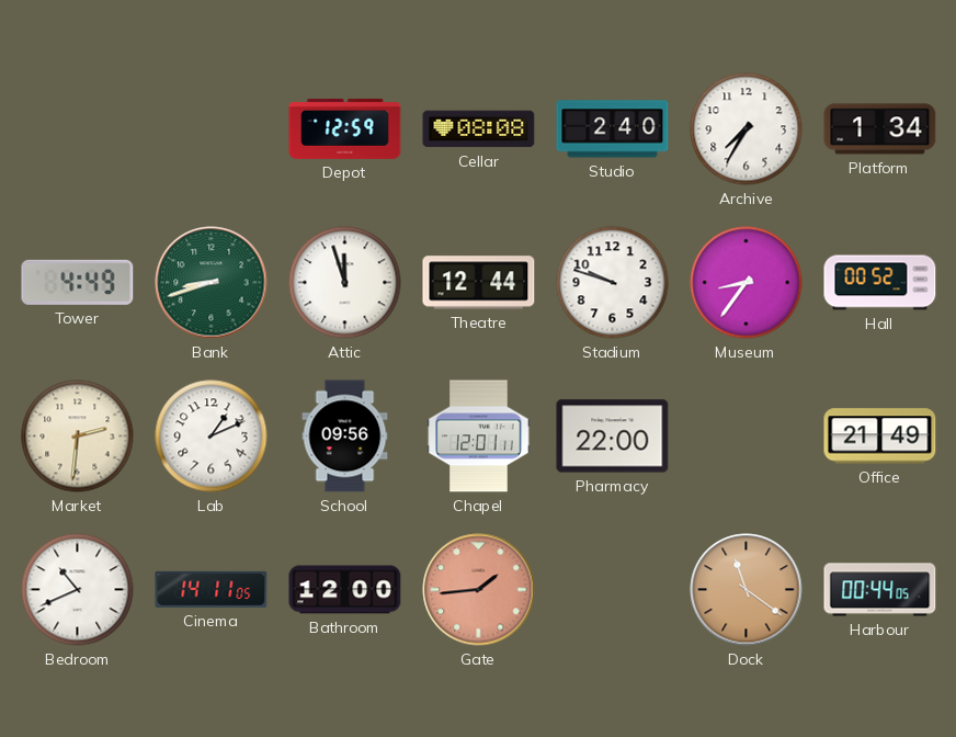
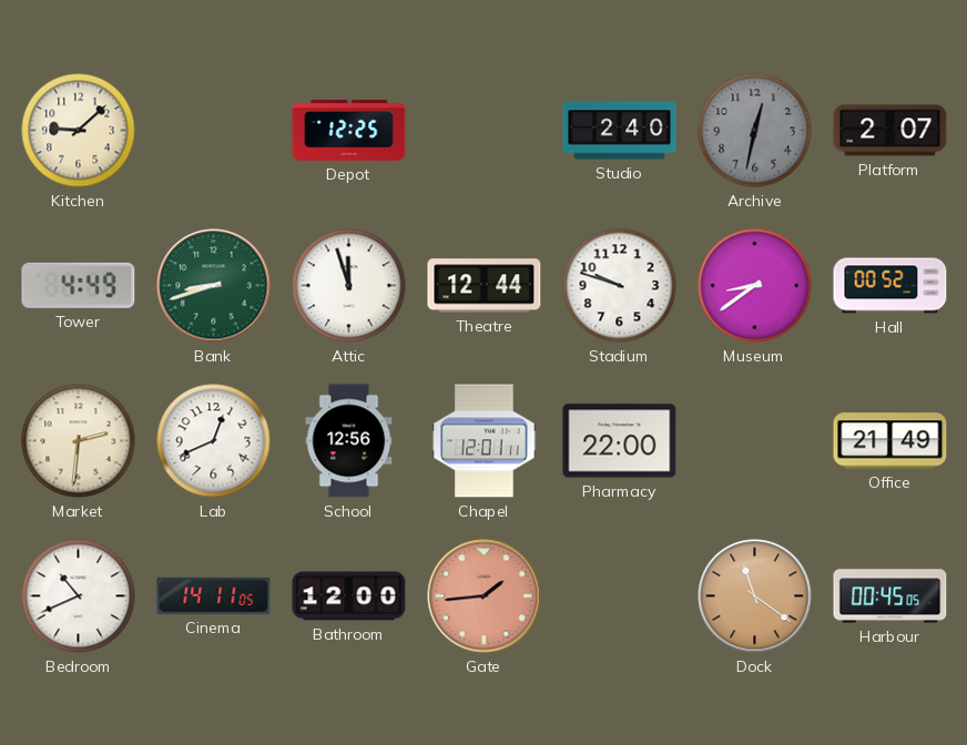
Kitchen: none -> 9:08
Depot: 12:59 -> 12:25
Cellar: 08:08 -> none
Archive: 7:35 -> 12:32
Archive dial: white -> grey
Platform: 1:34 -> 2:07
Museum: 8:36 -> 8:39
Lab: 1:11 -> 12:41
School: 09:56 -> 12:56
Harbour: 00:44 -> 00:45
